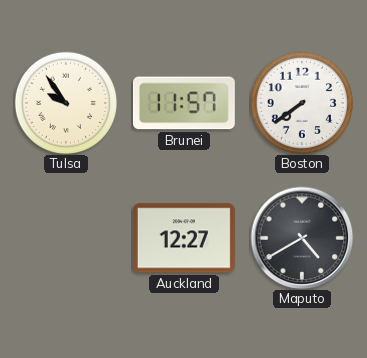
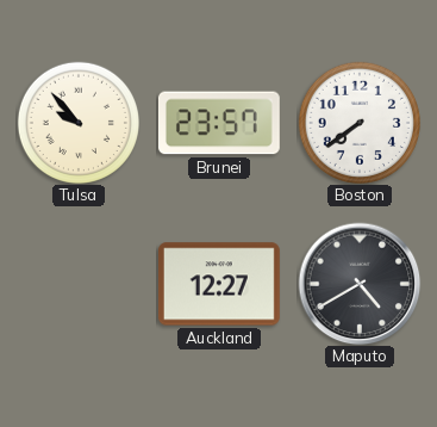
Tulsa: 9:54 -> 9:53
Brunei: 11:57 -> 23:57
